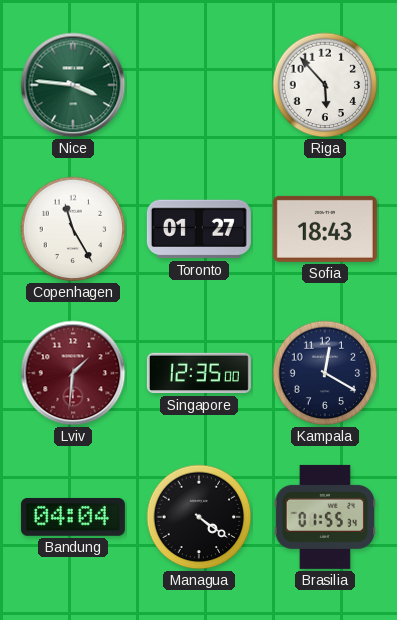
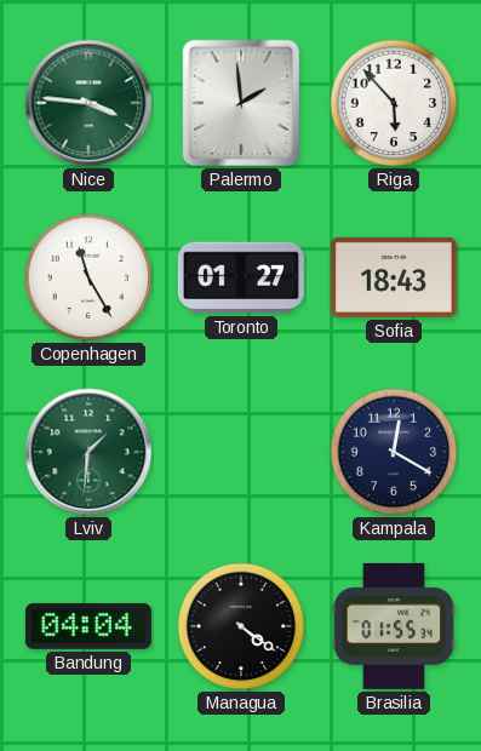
Palermo: none -> 1:59
Lviv dial: burgundy -> green
Singapore: 12:35 -> none
